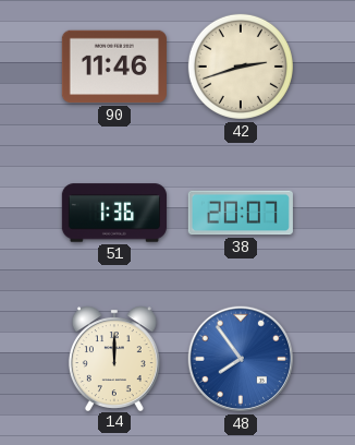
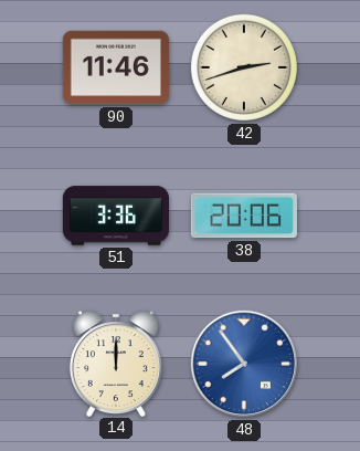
51: 1:36 -> 3:36
38: 20:07 -> 20:06
